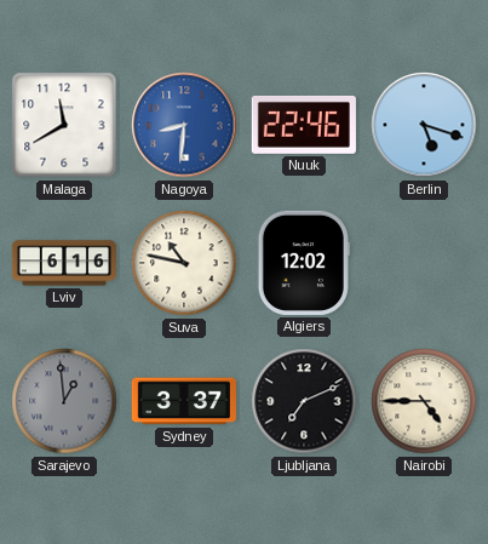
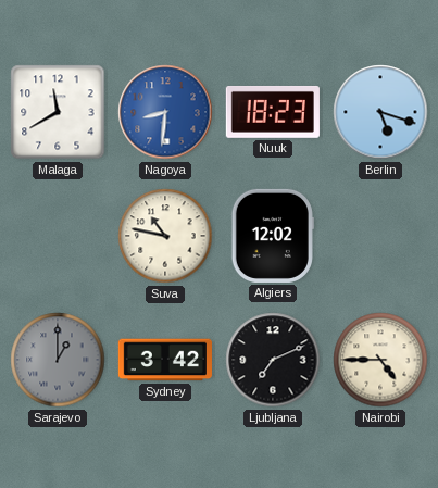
Nuuk: 22:46 -> 18:23
Lviv: 6:16 -> none
Sarajevo: 12:59 -> 1:00
Sydney: 3:37 -> 3:42
